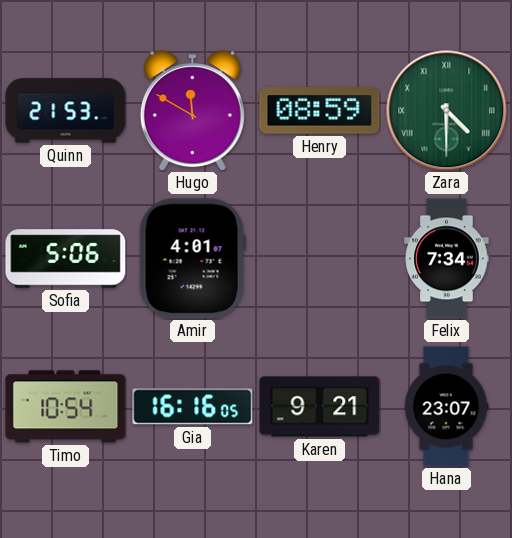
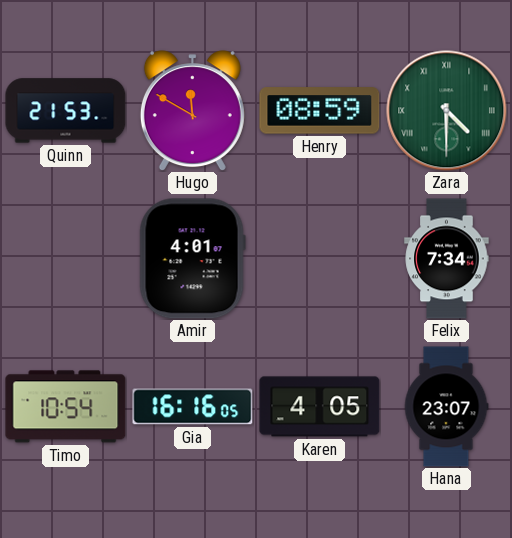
Sofia: 5:06 -> none
Karen: 9:21 -> 4:05
